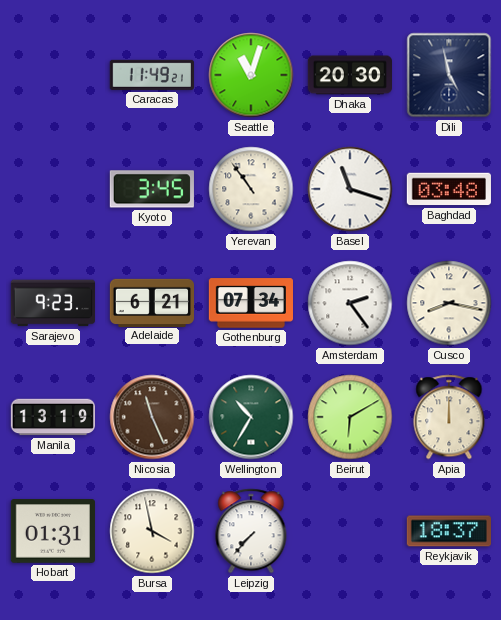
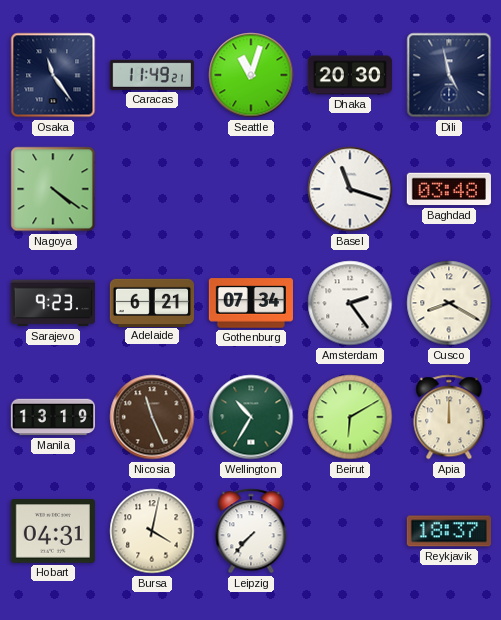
Osaka: none -> 11:24
Nagoya: none -> 4:21
Kyoto: 3:45 -> none
Yerevan: 10:54 -> none
Cusco: 8:17 -> 8:20
Hobart: 01:31 -> 04:31
Bursa: 3:58 -> 4:02
